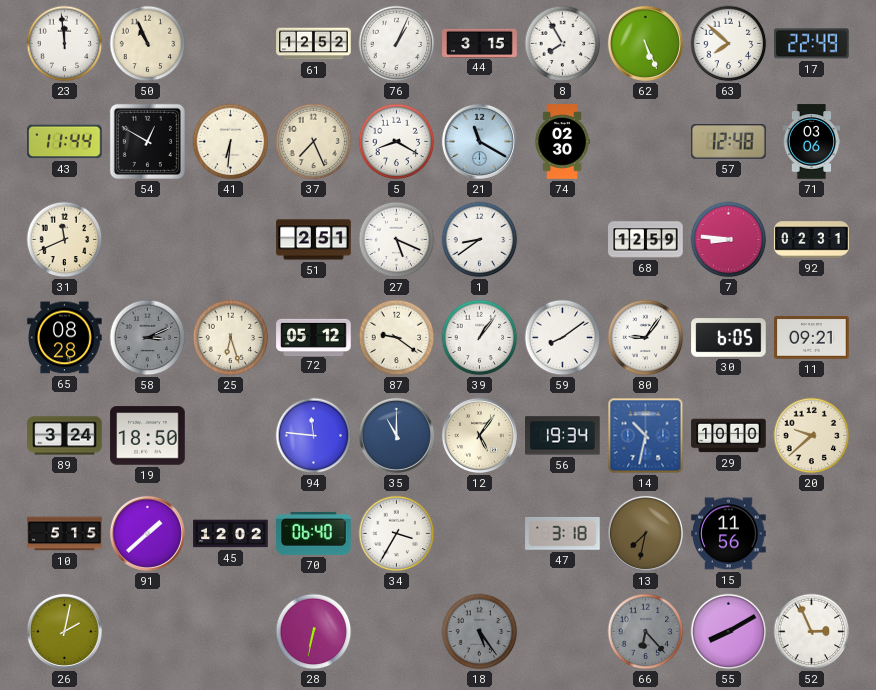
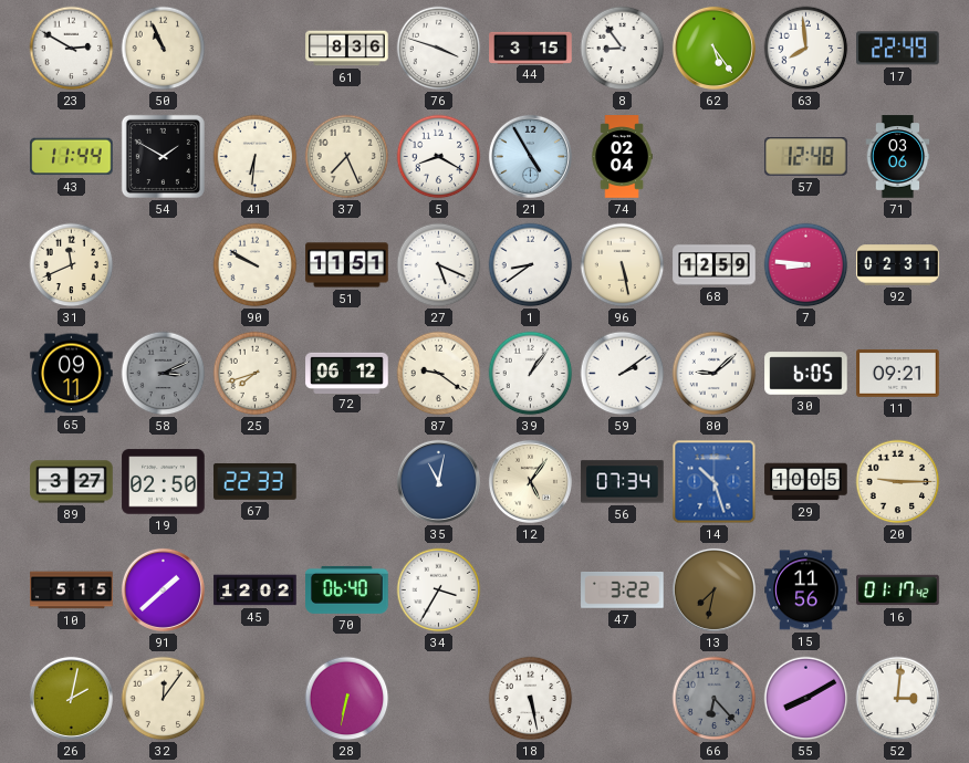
23: 11:59 -> 2:50
61: 12:52 -> 8:36
76: 1:04 -> 3:48
8: 7:55 -> 8:54
62: 5:26 -> 5:24
63: 7:52 -> 7:59
54: 12:50 -> 1:50
21: 11:20 -> 4:55
74: 02:30 -> 02:04
90: none -> 9:50
51: 2:51 -> 11:51
96: none -> 5:28
65: 08:28 -> 09:11
25: 6:27 -> 7:42
72: 05:12 -> 06:12
59: 8:09 -> 2:09
80: 9:06 -> 9:08
89: 3:24 -> 3:27
19: 18:50 -> 02:50
67: none -> 22:33
94: 11:46 -> none
35: 11:00 -> 11:02
56: 19:34 -> 07:34
14: 10:32 -> 10:27
29: 10:10 -> 10:05
20: 9:38 -> 9:15
47: 3:18 -> 3:22
16: none -> 01:17
32: none -> 12:06
18: 5:24 -> 5:28
18 dial: grey -> white
52: 2:56 -> 3:01
